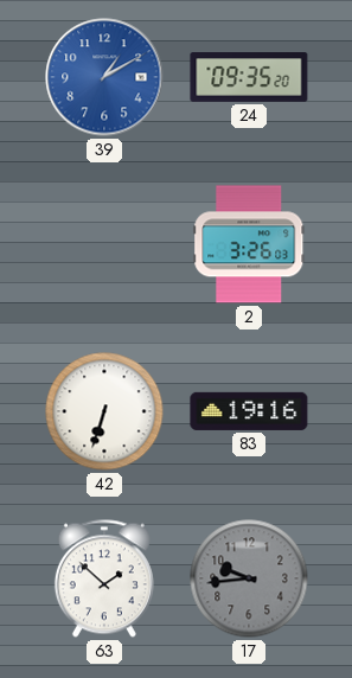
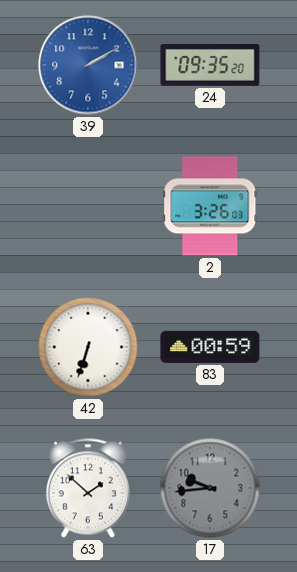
39: 1:10 -> 2:10
83: 19:16 -> 00:59
